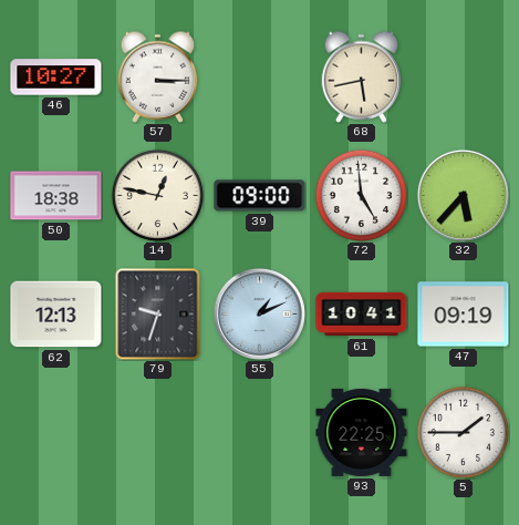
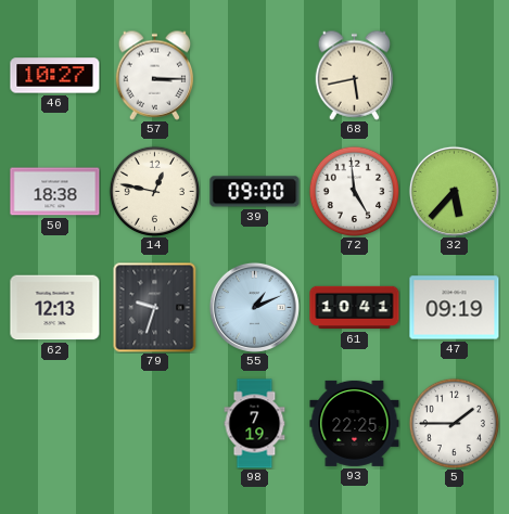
98: none -> 7:19
